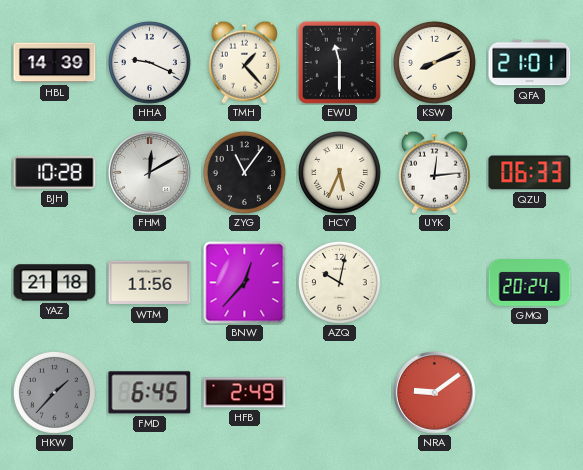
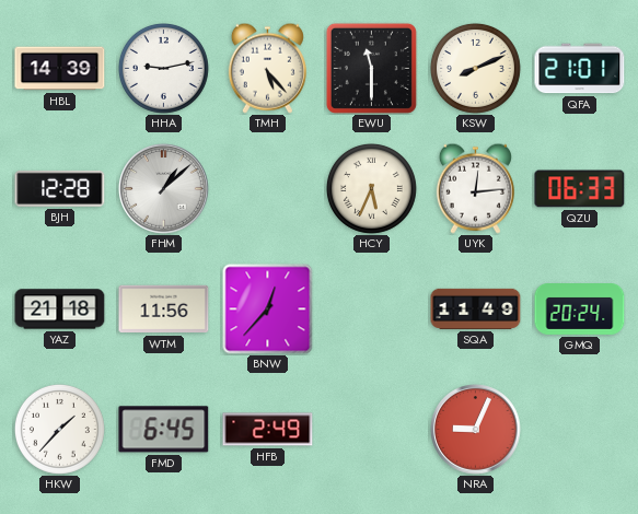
HHA: 9:19 -> 9:13
TMH: 1:23 -> 5:23
BJH: 10:28 -> 12:28
FHM: 12:10 -> 1:08
ZYG: 11:06 -> none
AZQ: 10:02 -> none
SQA: none -> 11:49
HKW dial: grey -> white
NRA: 9:09 -> 9:04
